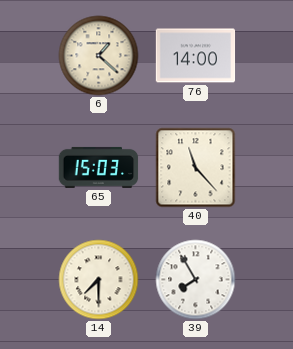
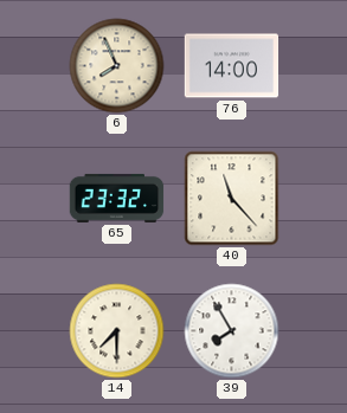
6: 1:22 -> 7:56
65: 15:03 -> 23:32
